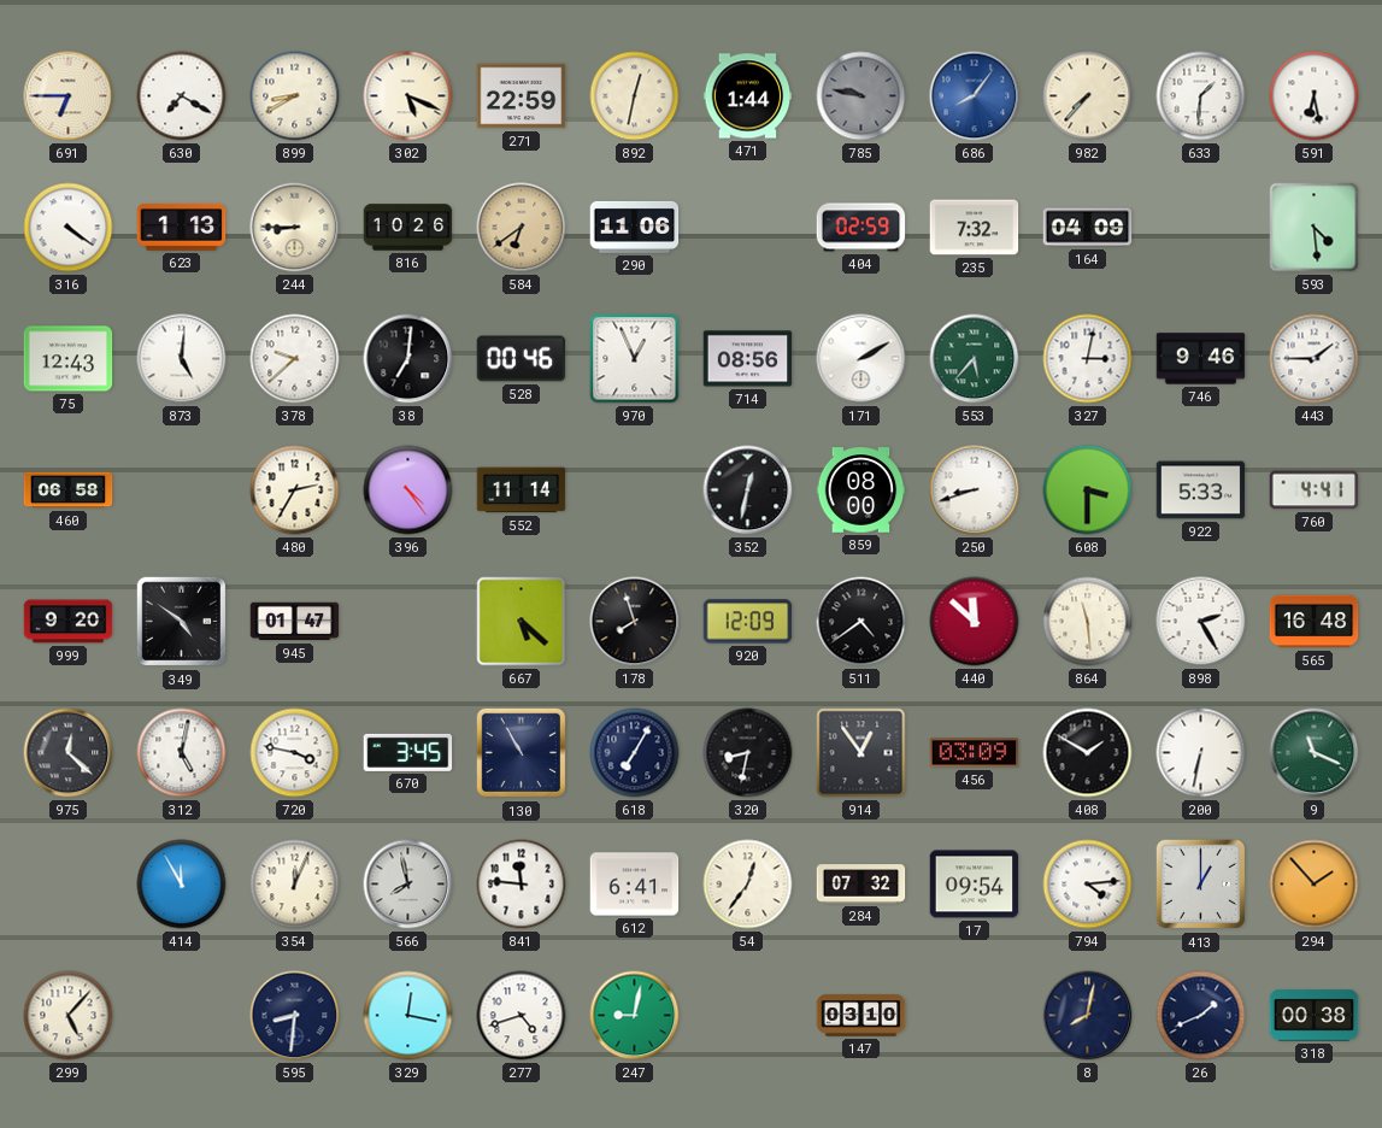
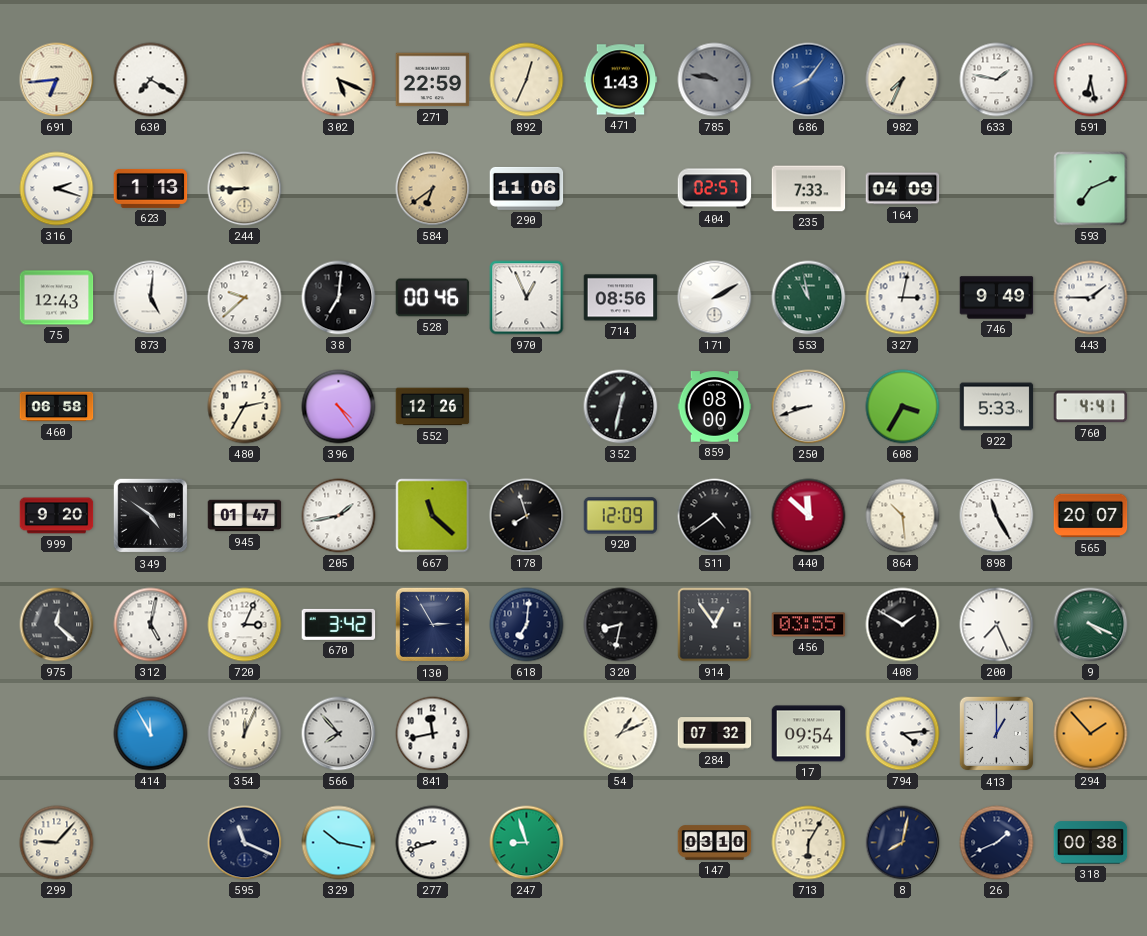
691: 6:45 -> 6:44
899: 8:40 -> none
892: 12:32 -> 12:34
471: 1:44 -> 1:43
982: 7:37 -> 7:34
633: 1:31 -> 1:47
316: 4:21 -> 2:18
816: 10:26 -> none
404: 02:59 -> 02:57
235: 7:32 -> 7:33
593: 4:29 -> 7:11
553: 5:37 -> 10:58
746: 9:46 -> 9:49
552: 11:14 -> 12:26
608: 3:30 -> 3:35
205: none -> 1:43
667: 5:22 -> 11:22
864: 11:29 -> 10:29
898: 2:25 -> 11:25
565: 16:48 -> 20:07
720: 3:47 -> 3:04
670: 3:45 -> 3:42
130: 10:55 -> 2:55
618: 7:05 -> 7:01
456: 03:09 -> 03:55
200: 6:32 -> 7:26
9: 11:19 -> 4:19
566: 7:58 -> 7:53
841: 11:46 -> 11:43
612: 6:41 -> none
54: 12:36 -> 1:11
299: 5:07 -> 9:07
595: 8:31 -> 11:19
329: 12:17 -> 10:17
277: 4:42 -> 8:42
247: 9:02 -> 8:57
713: none -> 6:05
